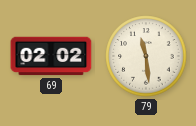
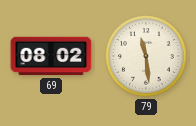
69: 02:02 -> 08:02
